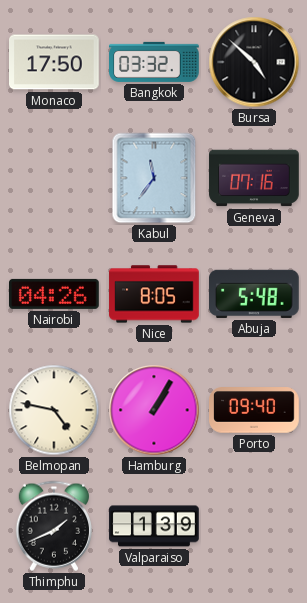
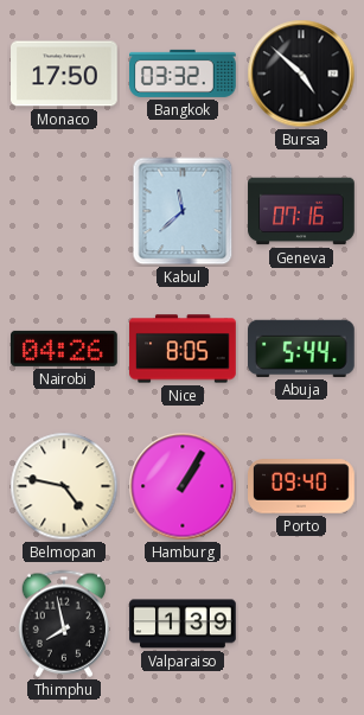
Kabul: 11:36 -> 11:38
Abuja: 5:48 -> 5:44
Thimphu: 1:41 -> 7:58
